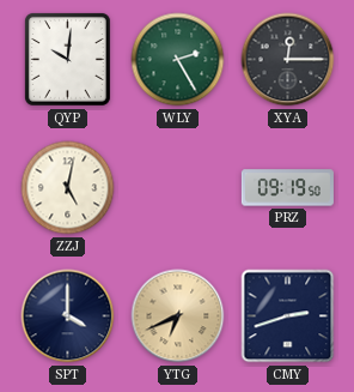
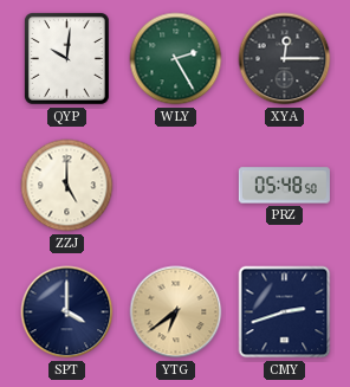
ZZJ: 5:02 -> 5:00
PRZ: 09:19 -> 05:48
YTG: 6:41 -> 6:39
